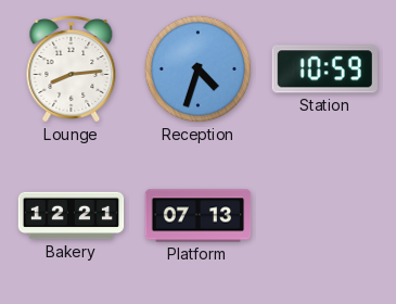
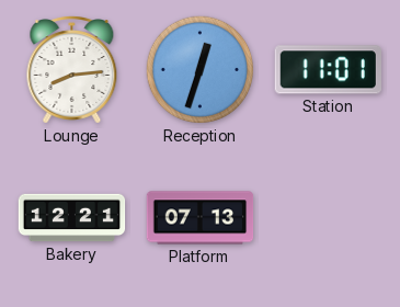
Reception: 4:33 -> 12:33
Station: 10:59 -> 11:01
